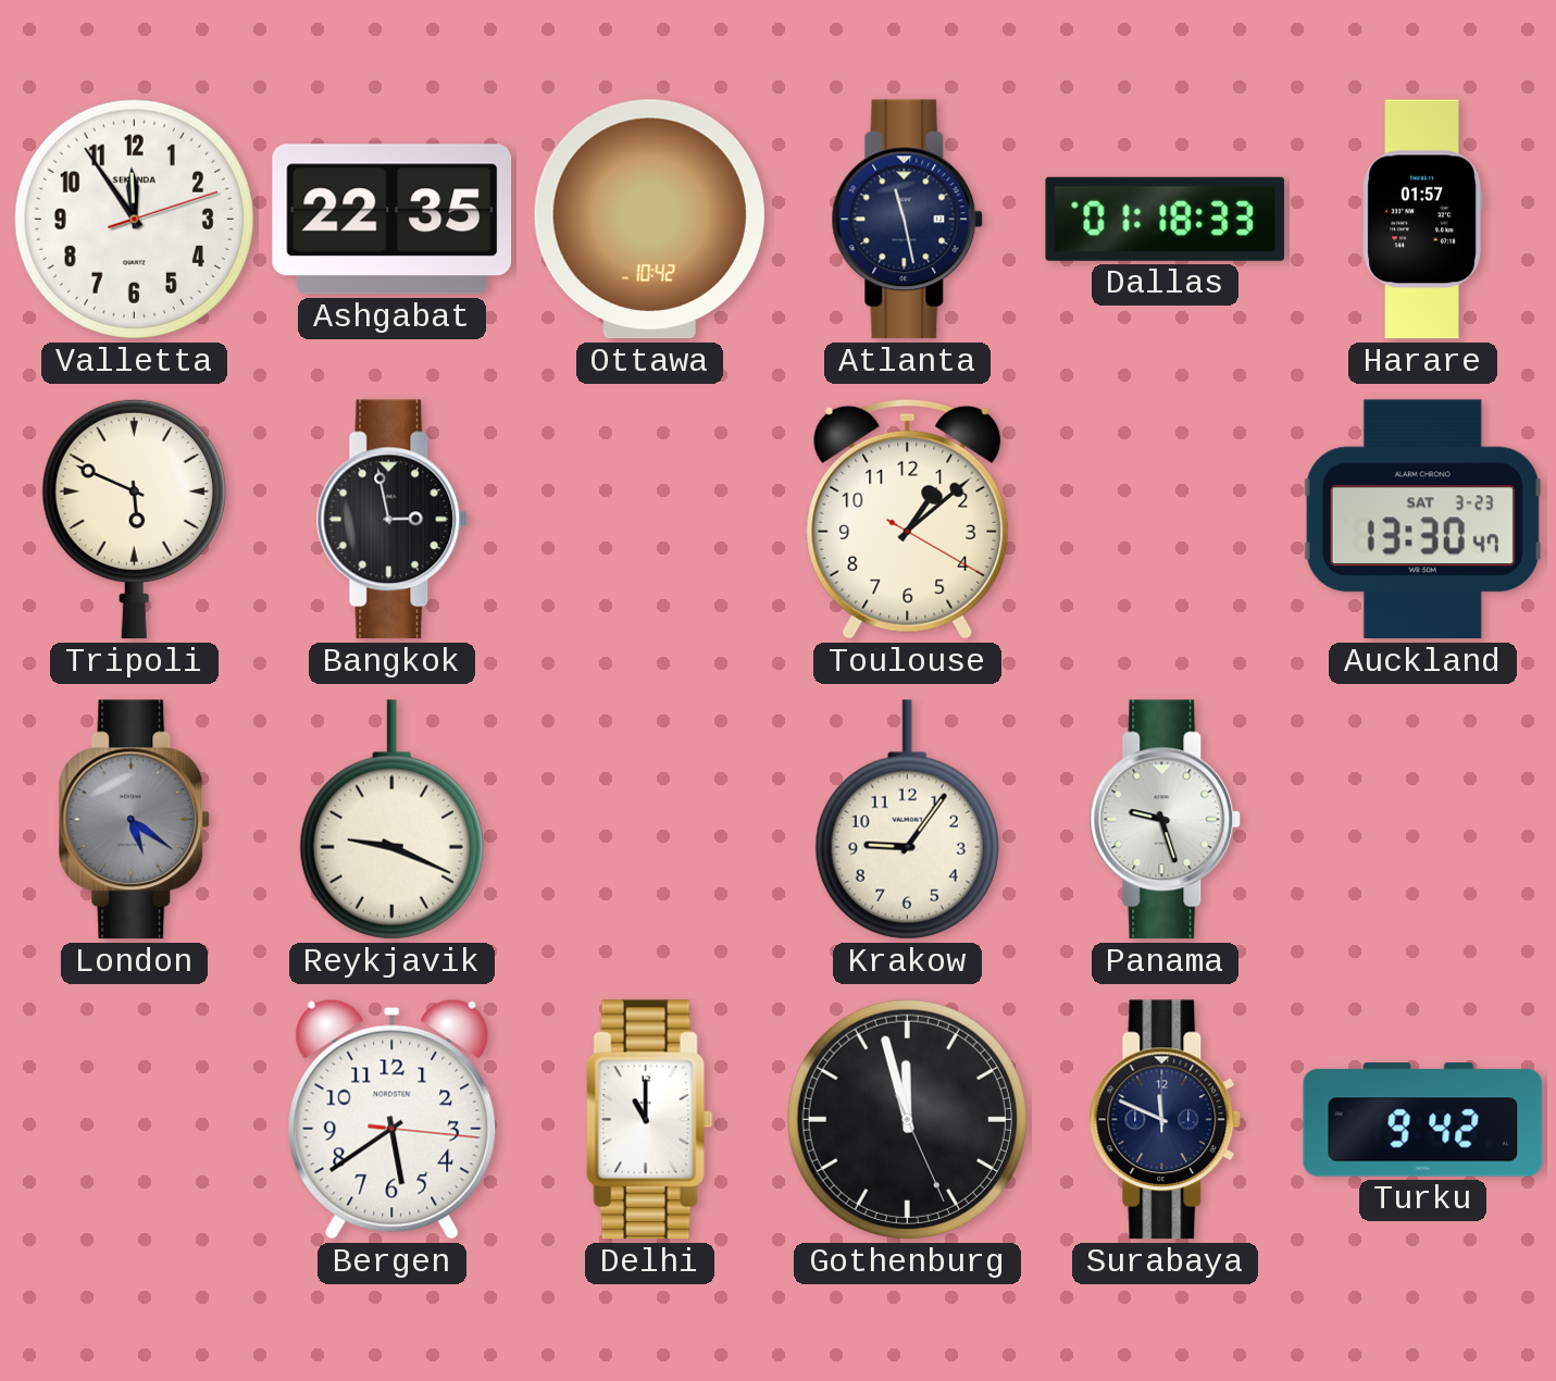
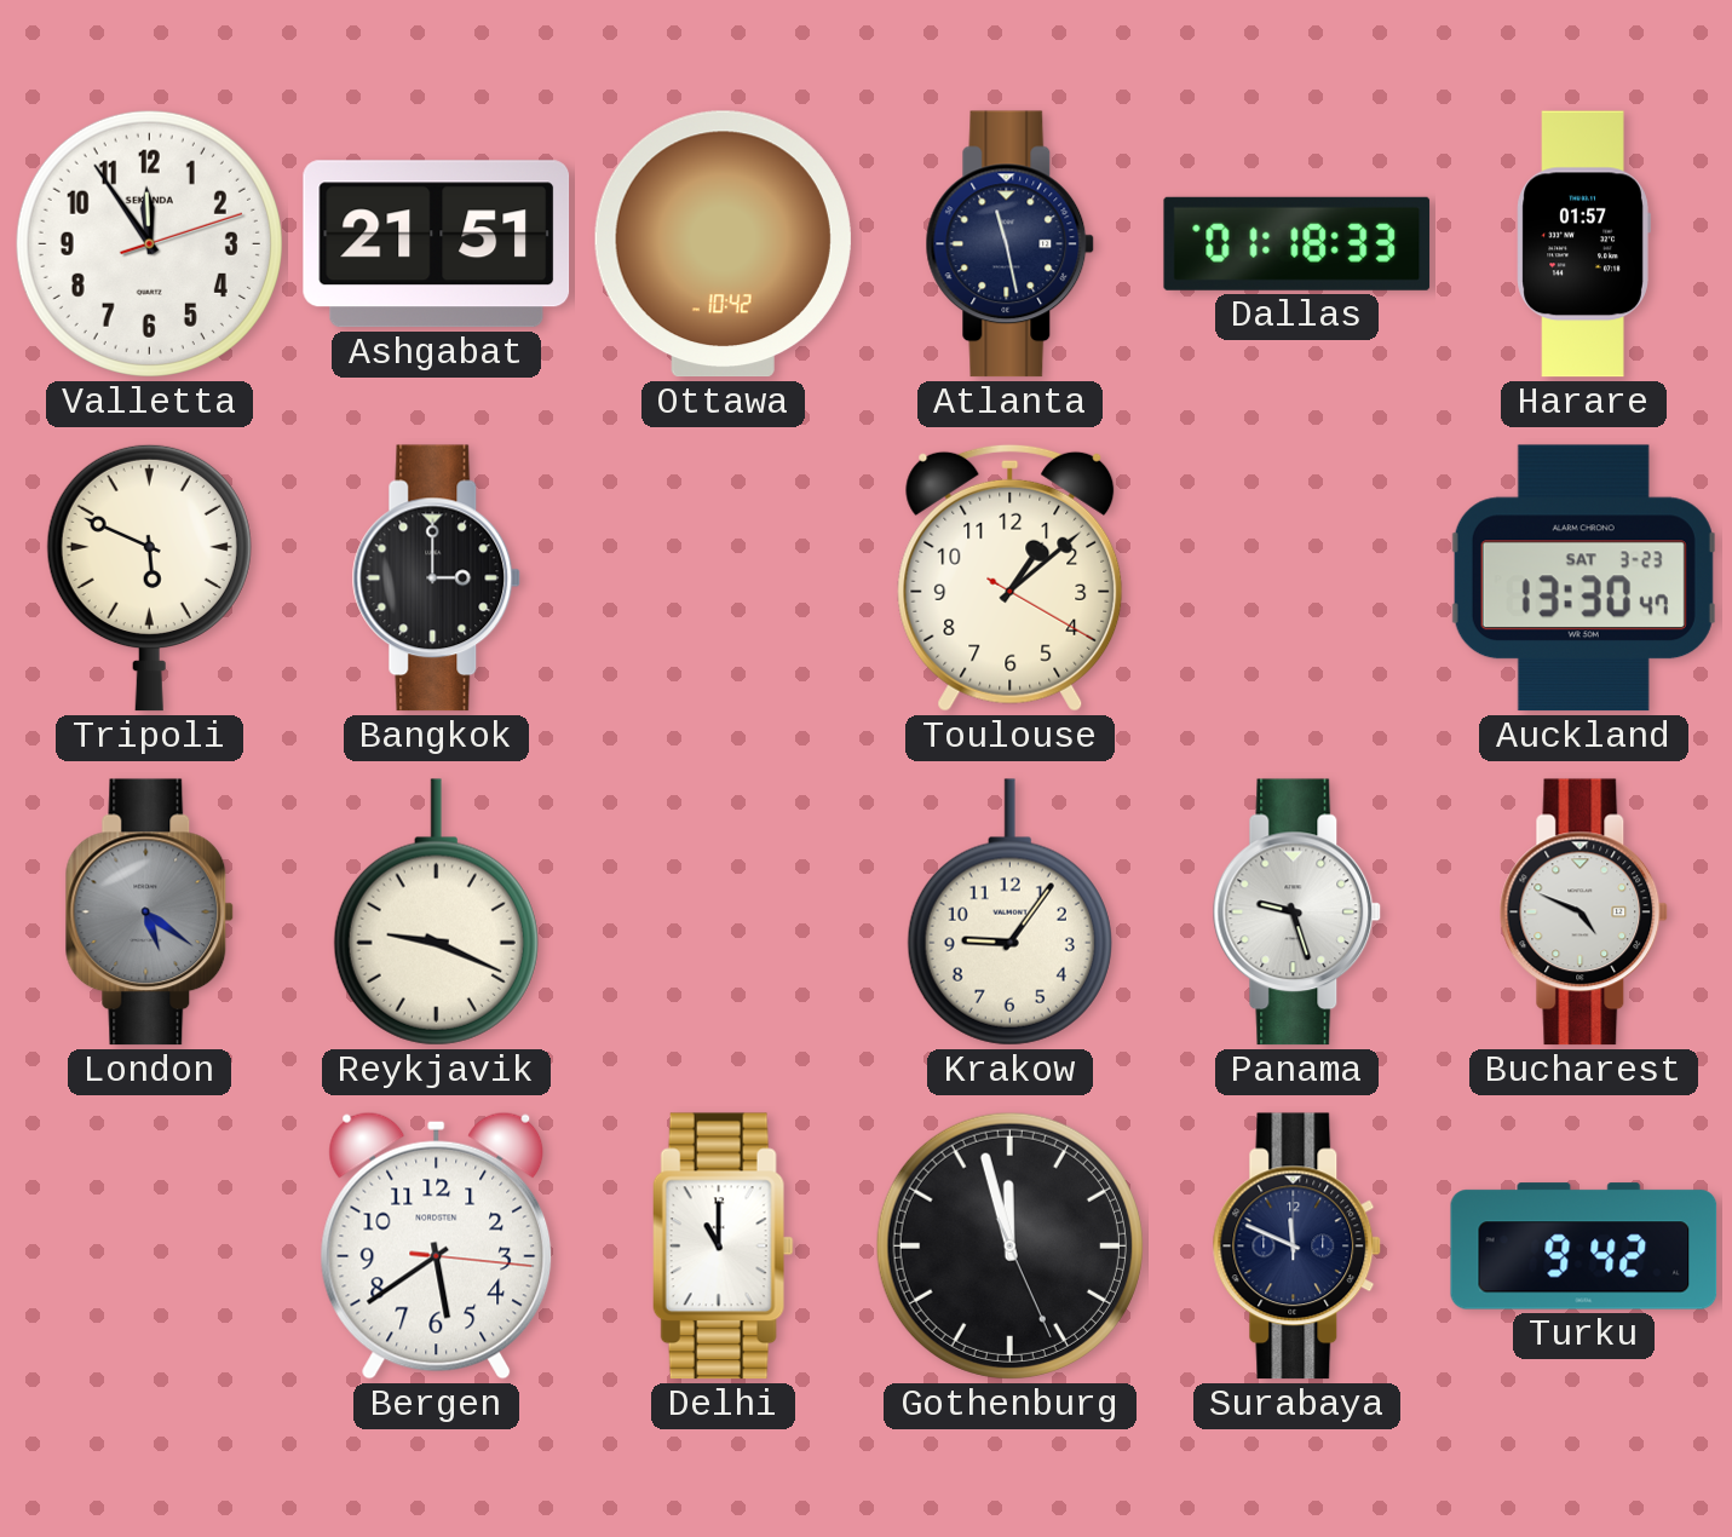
Ashgabat: 22:35 -> 21:51
Bangkok: 2:58 -> 3:00
Bucharest: none -> 4:49
